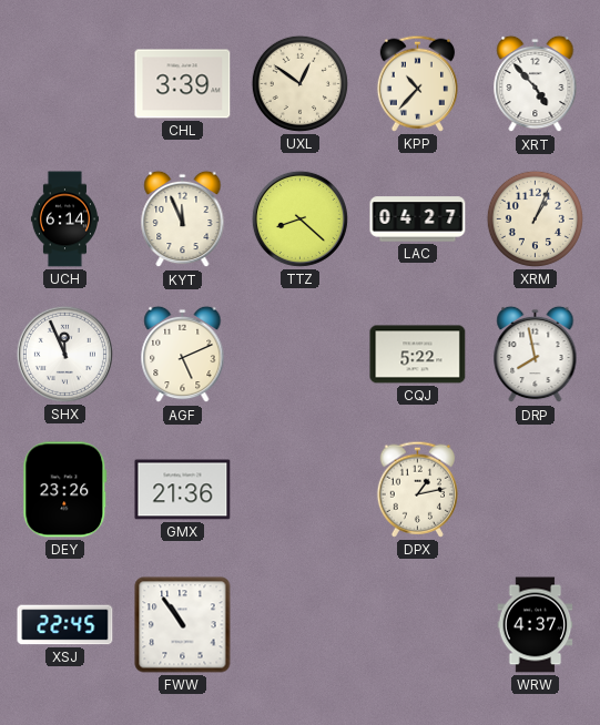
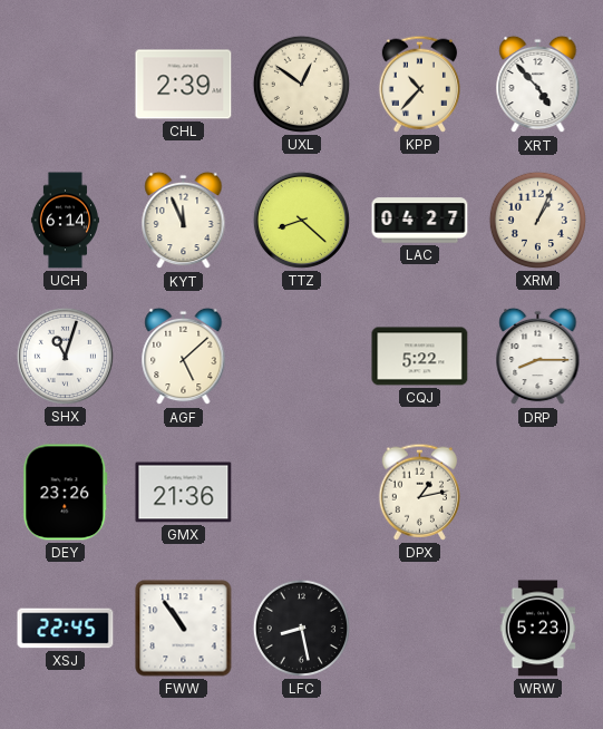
CHL: 3:39 -> 2:39
SHX: 11:56 -> 11:03
AGF: 5:11 -> 5:08
DRP: 7:58 -> 8:15
LFC: none -> 8:28
WRW: 4:37 -> 5:23
